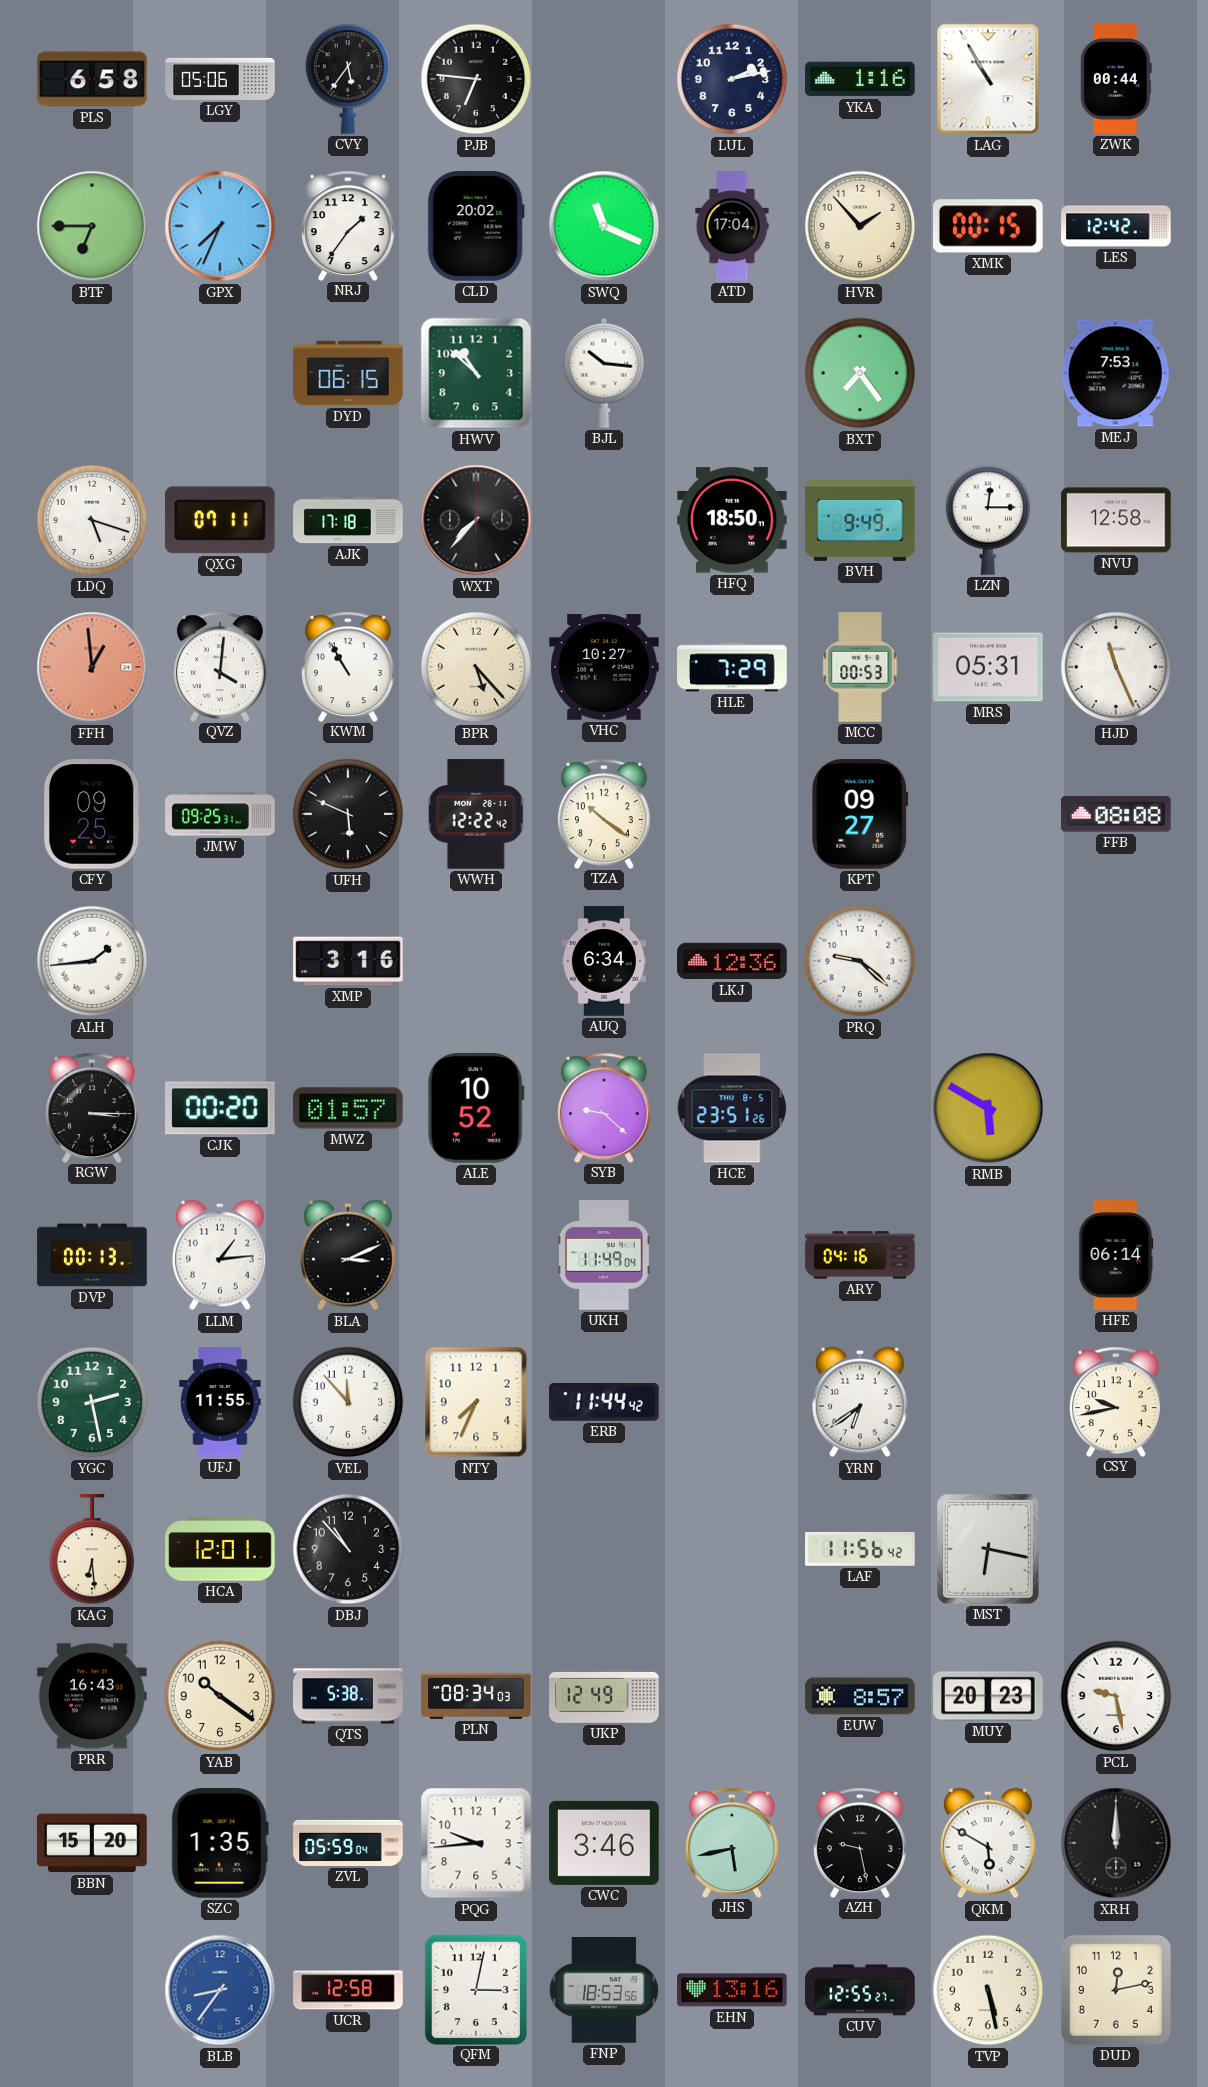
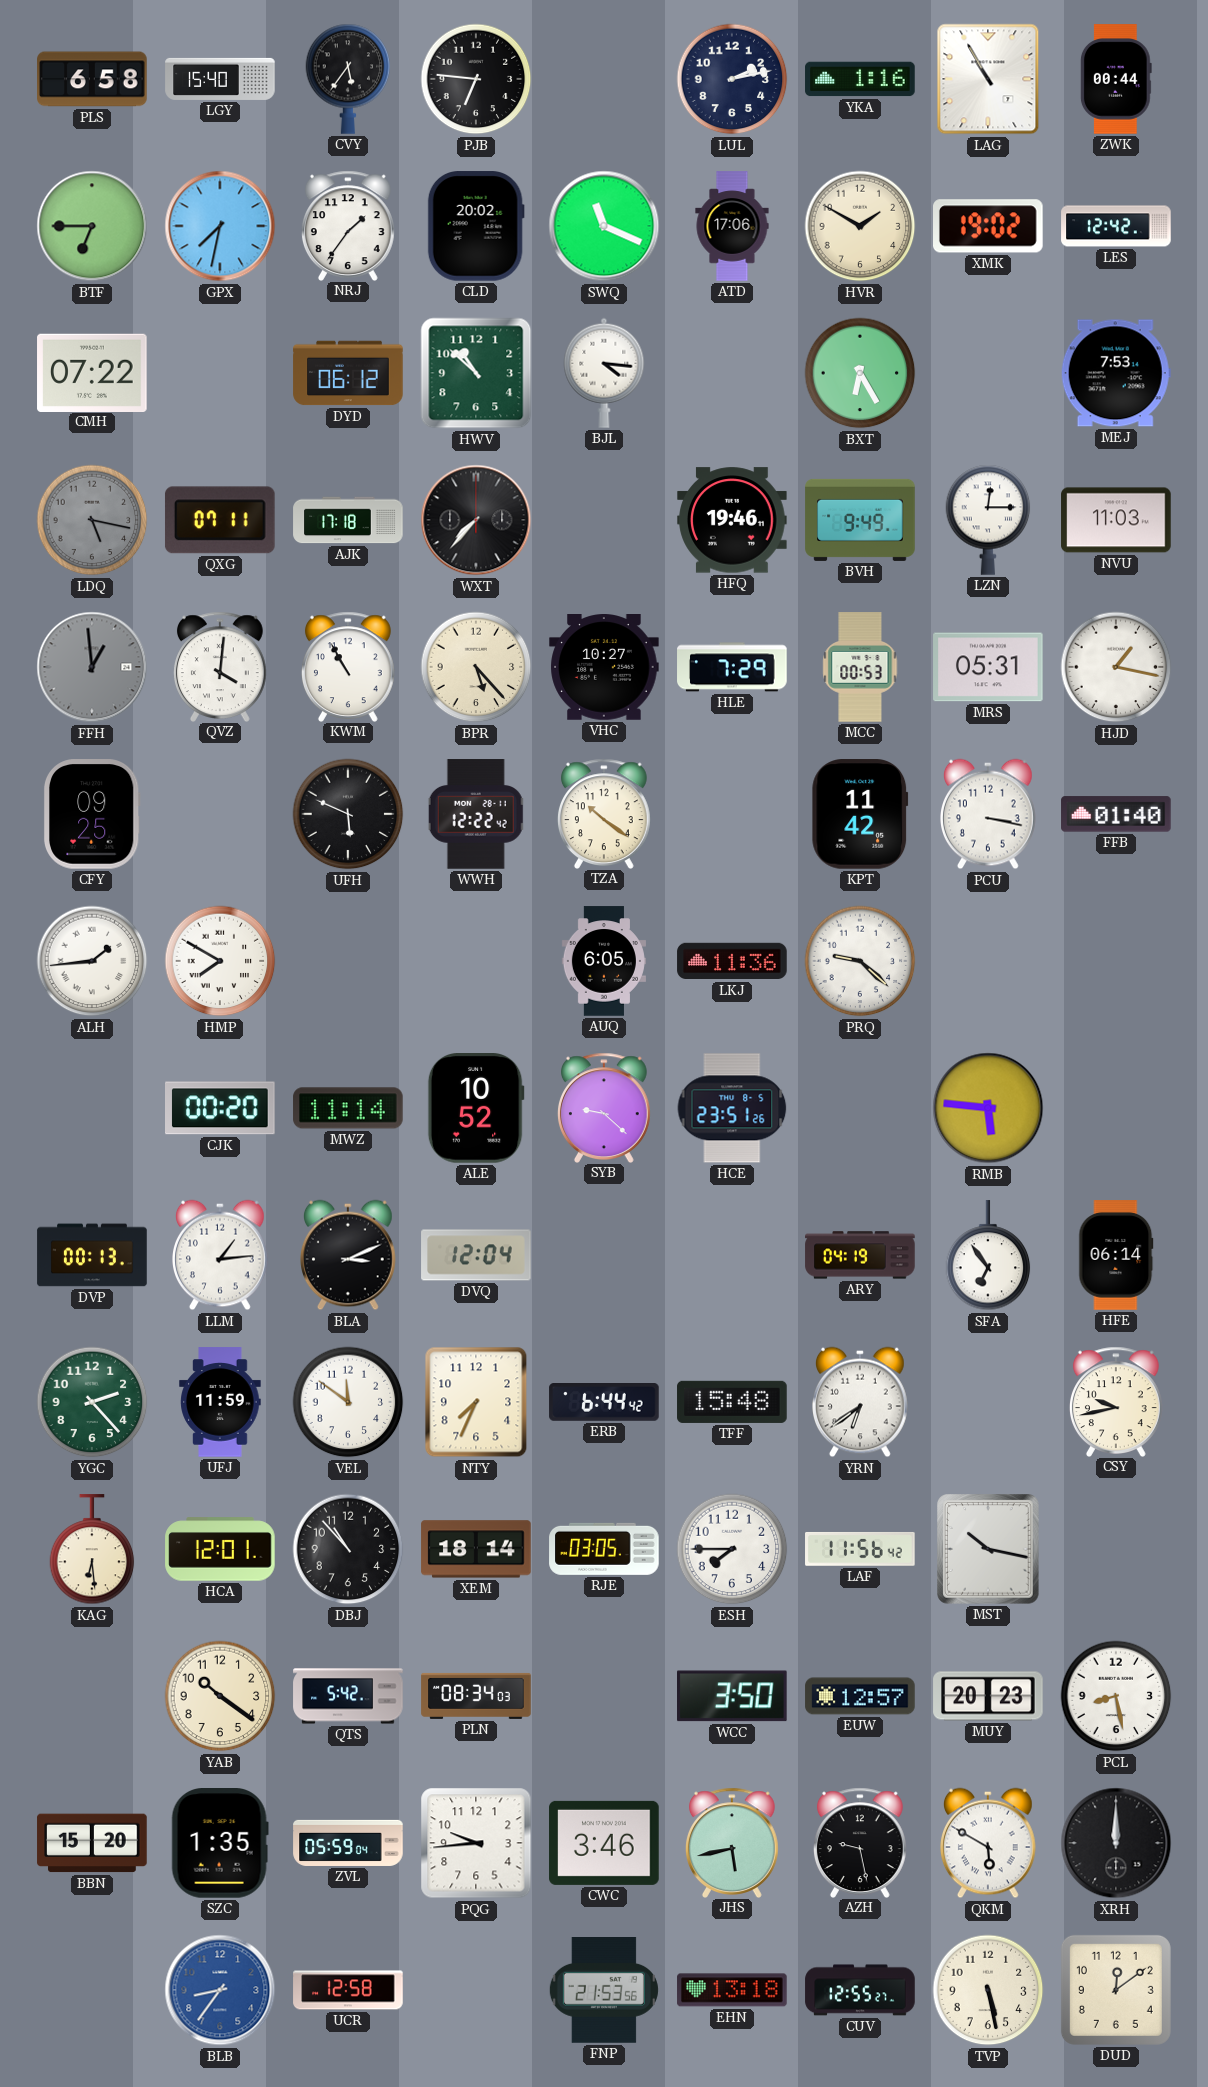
LGY: 05:06 -> 15:40
GPX: 7:34 -> 7:32
ATD: 17:04 -> 17:06
HVR: 1:53 -> 1:50
XMK: 00:15 -> 19:02
CMH: none -> 07:22
DYD: 06:15 -> 06:12
BJL: 10:16 -> 4:16
BXT: 7:24 -> 6:25
LDQ: 5:18 -> 5:17
LDQ dial: white -> grey
HFQ: 18:50 -> 19:46
NVU: 12:58 -> 11:03
FFH dial: salmon -> grey
HJD: 11:26 -> 1:17
JMW: 09:25 -> none
KPT: 09:27 -> 11:42
PCU: none -> 3:17
FFB: 08:08 -> 01:40
HMP: none -> 7:50
XMP: 3:16 -> none
AUQ: 6:34 -> 6:05
LKJ: 12:36 -> 11:36
RGW: 3:15 -> none
MWZ: 01:57 -> 11:14
RMB: 5:50 -> 5:46
DVQ: none -> 12:04
UKH: 11:49 -> none
ARY: 04:16 -> 04:19
SFA: none -> 6:54
YGC: 2:28 -> 2:23
UFJ: 11:55 -> 11:59
VEL: 11:53 -> 11:51
ERB: 11:44 -> 6:44
TFF: none -> 15:48
XEM: none -> 18:14
RJE: none -> 03:05
ESH: none -> 7:45
MST: 6:17 -> 10:17
PRR: 16:43 -> none
QTS: 5:38 -> 5:42
UKP: 12:49 -> none
WCC: none -> 3:50
EUW: 8:57 -> 12:57
PCL: 9:28 -> 8:28
QFM: 3:02 -> none
FNP: 18:53 -> 21:53
EHN: 13:16 -> 13:18
DUD: 12:13 -> 12:09
